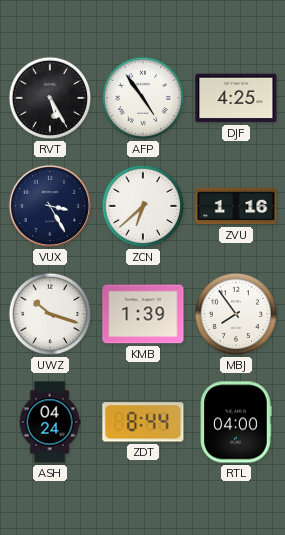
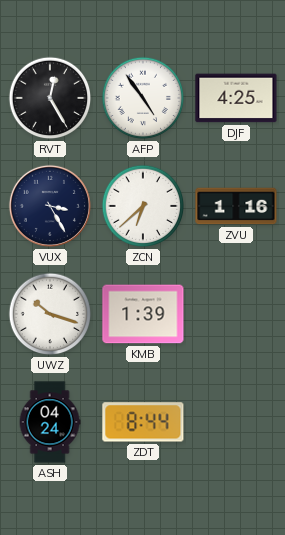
RVT: 5:25 -> 12:25
MBJ: 7:54 -> none
RTL: 04:00 -> none
